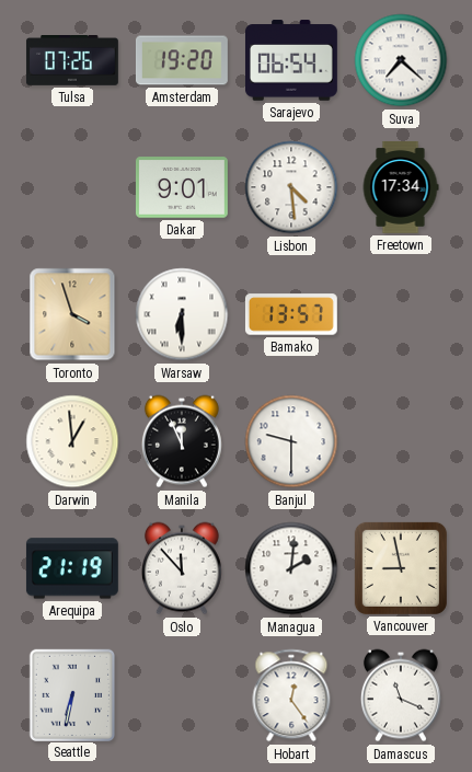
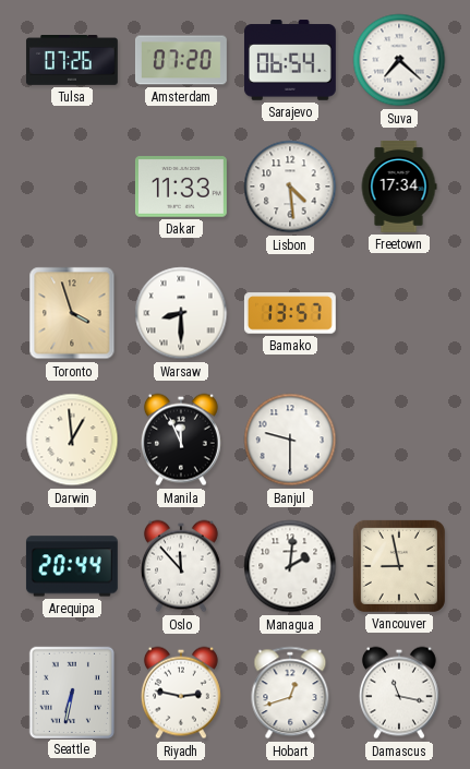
Amsterdam: 19:20 -> 07:20
Dakar: 9:01 -> 11:33
Warsaw: 6:30 -> 8:30
Arequipa: 21:19 -> 20:44
Riyadh: none -> 2:47
Hobart: 12:24 -> 12:42
Damascus: 11:19 -> 11:17
